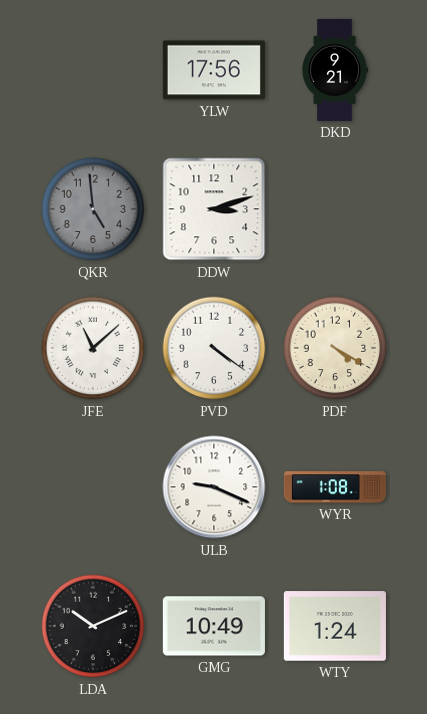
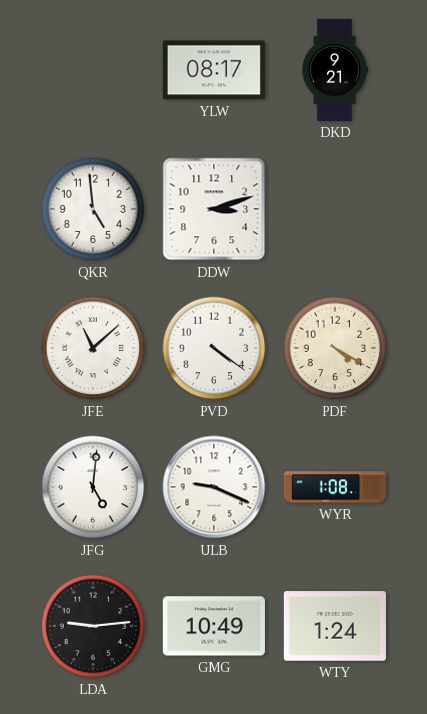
YLW: 17:56 -> 08:17
QKR dial: grey -> white
JFG: none -> 5:01
LDA: 10:11 -> 9:14
